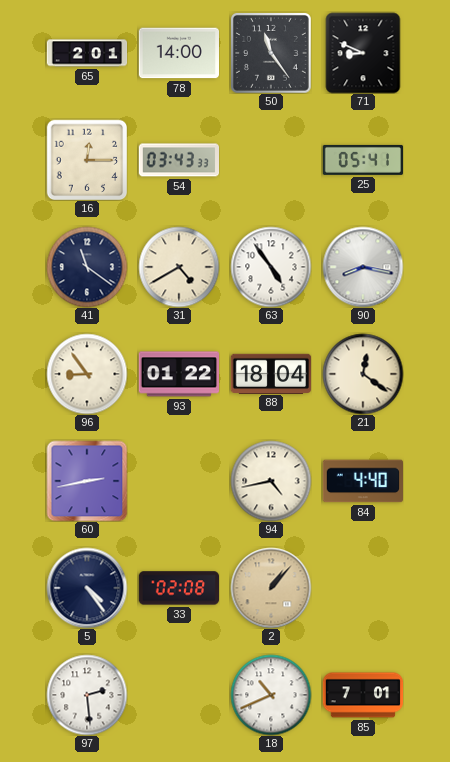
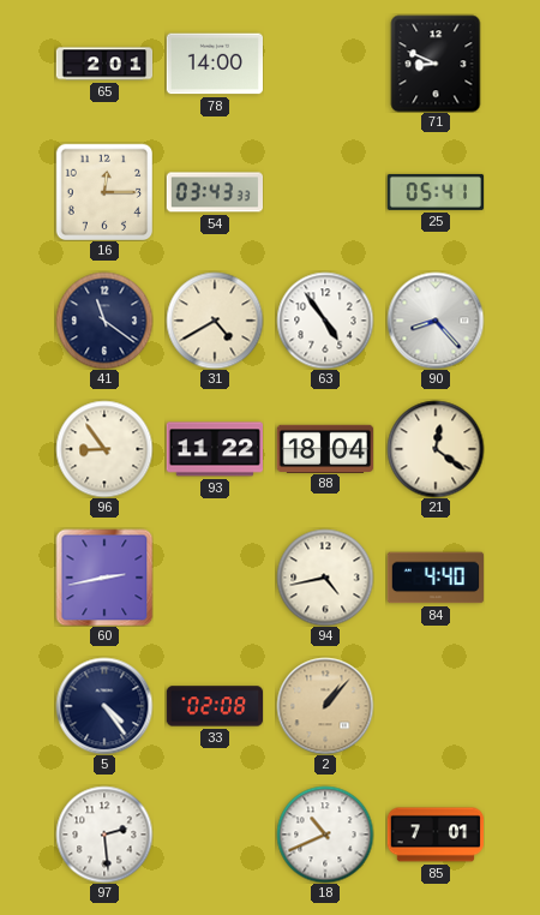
50: 11:24 -> none
90: 8:17 -> 8:23
93: 01:22 -> 11:22
